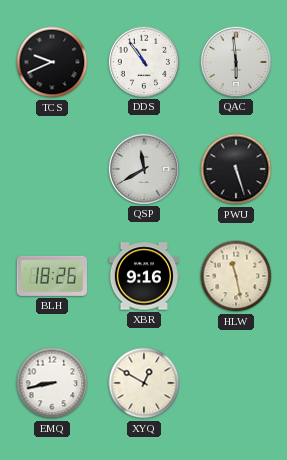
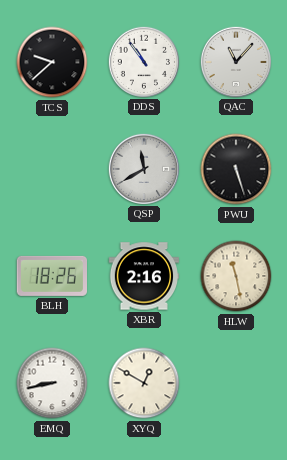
TCS: 9:41 -> 9:38
QAC: 5:59 -> 11:07
XBR: 9:16 -> 2:16
